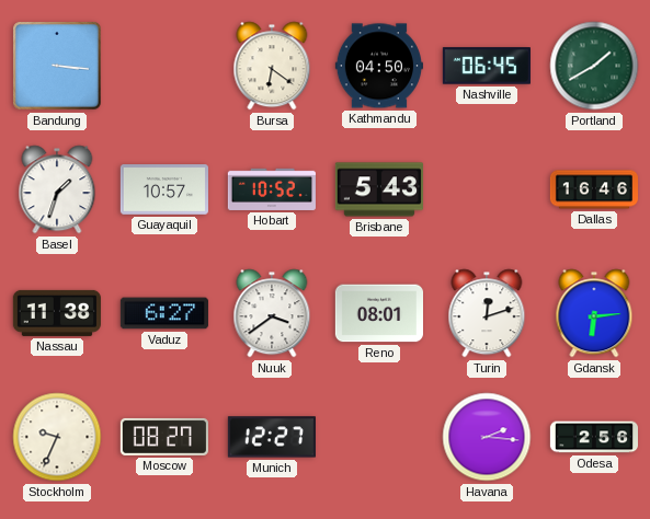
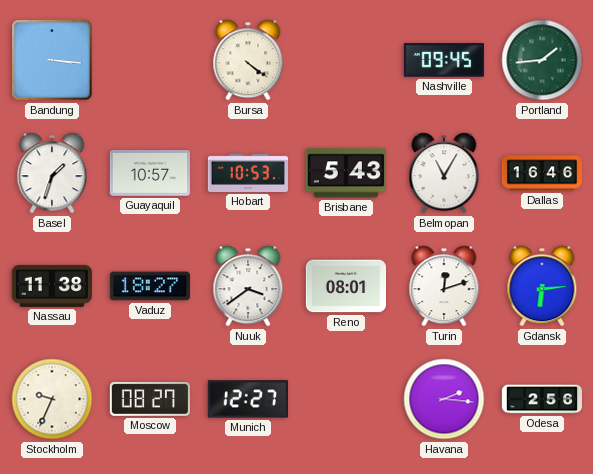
Bursa: 6:21 -> 4:21
Kathmandu: 04:50 -> none
Nashville: 06:45 -> 09:45
Portland: 1:40 -> 1:44
Hobart: 10:52 -> 10:53
Belmopan: none -> 11:05
Vaduz: 6:27 -> 18:27
